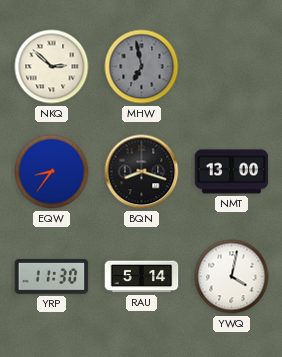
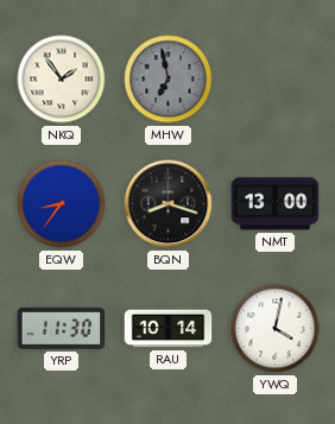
NKQ: 2:52 -> 1:54
RAU: 5:14 -> 10:14
